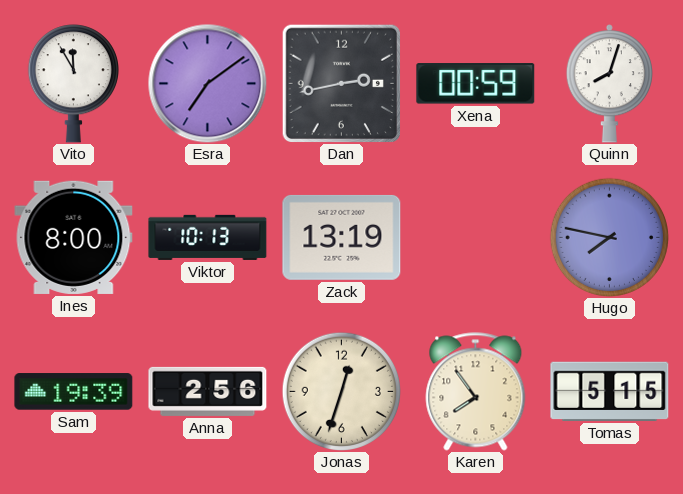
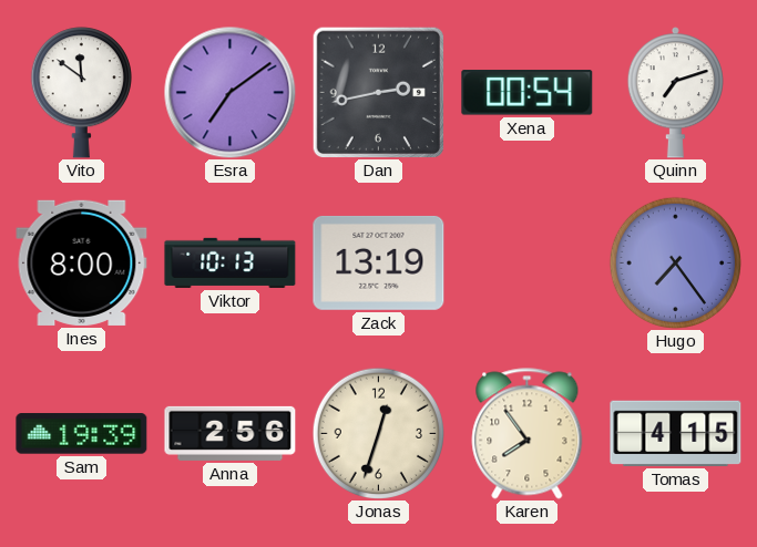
Vito: 11:55 -> 11:51
Xena: 00:59 -> 00:54
Quinn: 8:03 -> 7:12
Hugo: 7:47 -> 7:24
Tomas: 5:15 -> 4:15
